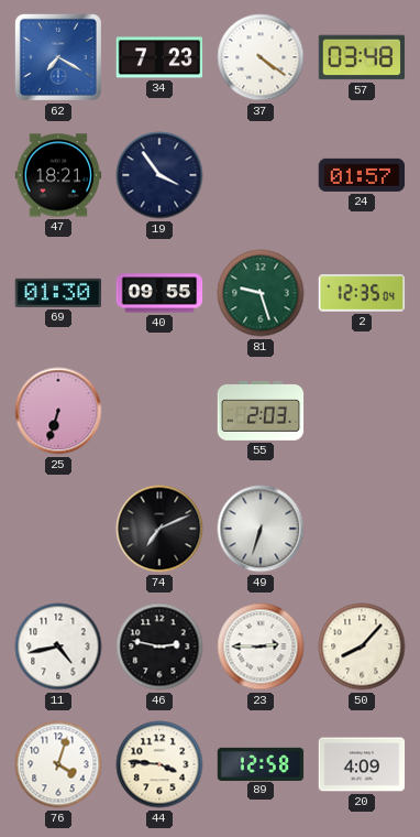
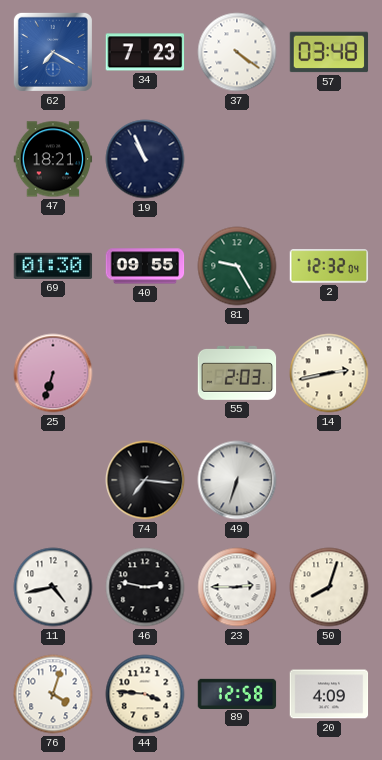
19: 3:54 -> 10:56
24: 01:57 -> none
81: 9:27 -> 9:25
2: 12:35 -> 12:32
14: none -> 2:43
74: 7:11 -> 7:16
50: 8:07 -> 8:03
